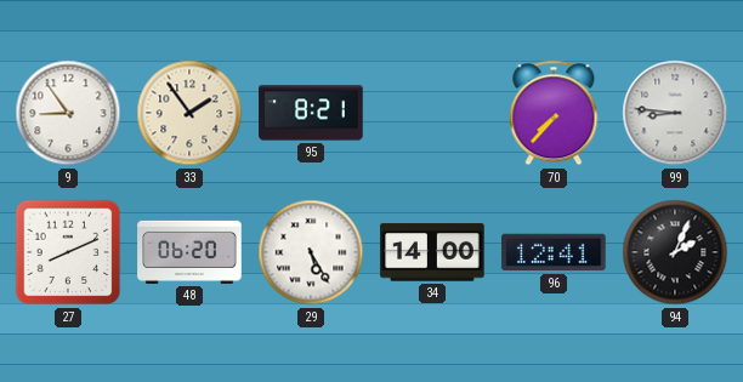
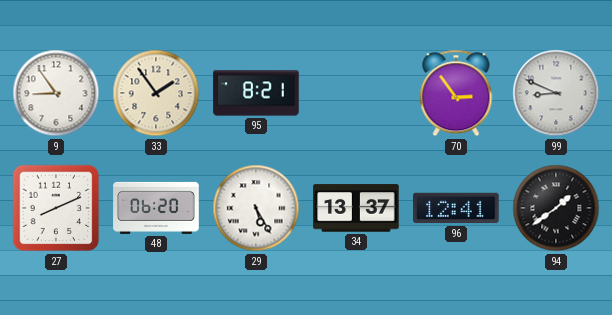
70: 7:37 -> 2:54
99: 8:46 -> 8:49
34: 14:00 -> 13:37
94: 2:04 -> 1:39
